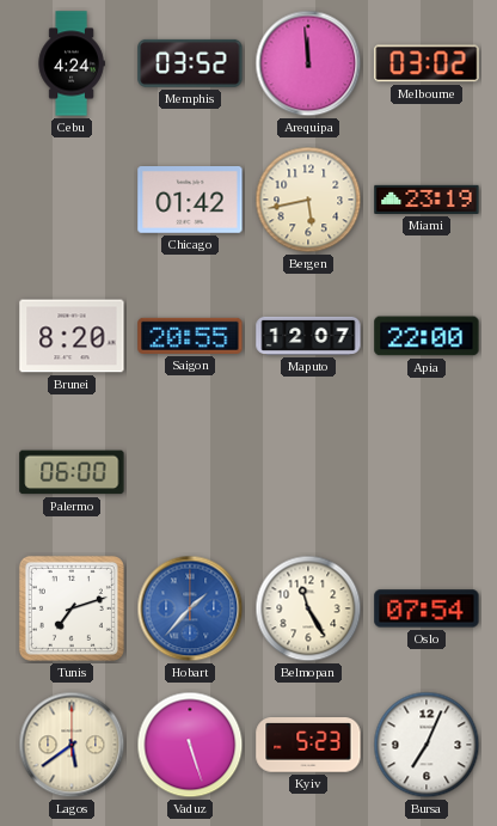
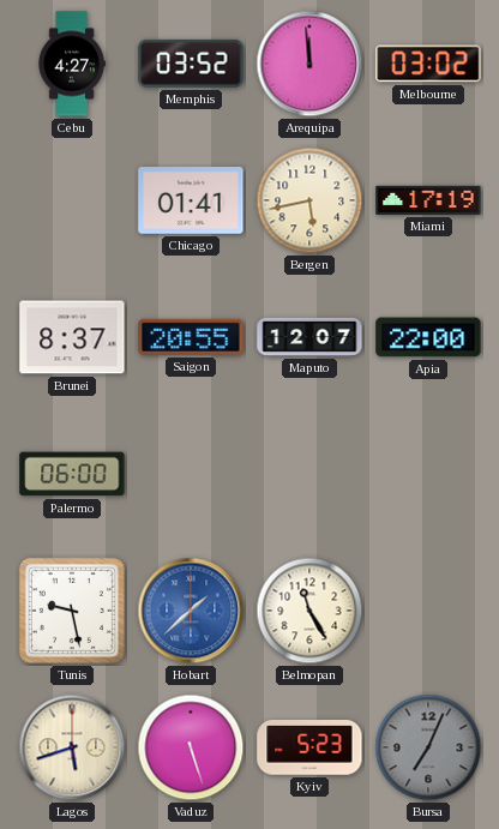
Cebu: 4:24 -> 4:27
Chicago: 01:42 -> 01:41
Miami: 23:19 -> 17:19
Brunei: 8:20 -> 8:37
Tunis: 7:12 -> 9:28
Hobart: 1:37 -> 1:38
Oslo: 07:54 -> none
Lagos: 5:39 -> 5:42
Bursa dial: white -> grey
